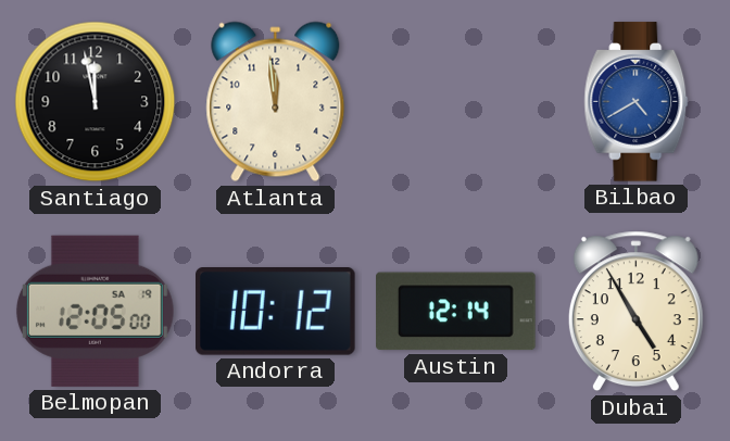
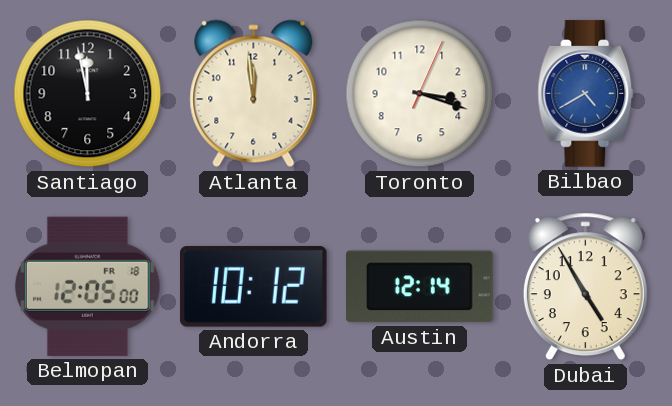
Toronto: none -> 3:18
Belmopan date: SA 19 -> FR 18
